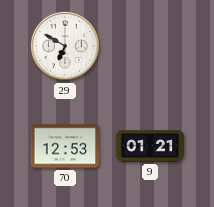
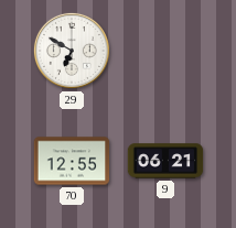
70: 12:53 -> 12:55
9: 01:21 -> 06:21
